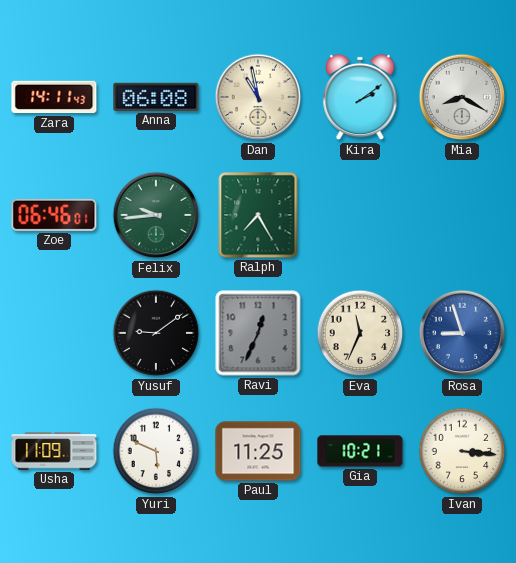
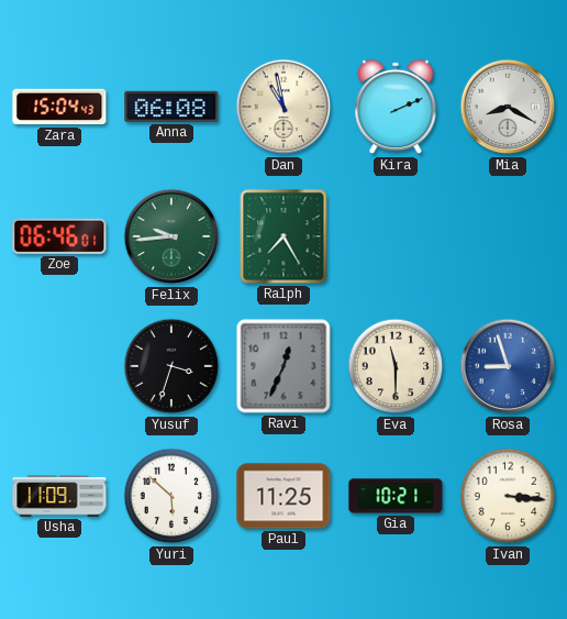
Zara: 14:11 -> 15:04
Kira: 2:09 -> 2:11
Yusuf: 9:09 -> 3:33
Eva: 11:34 -> 11:30
Yuri: 5:49 -> 5:52
